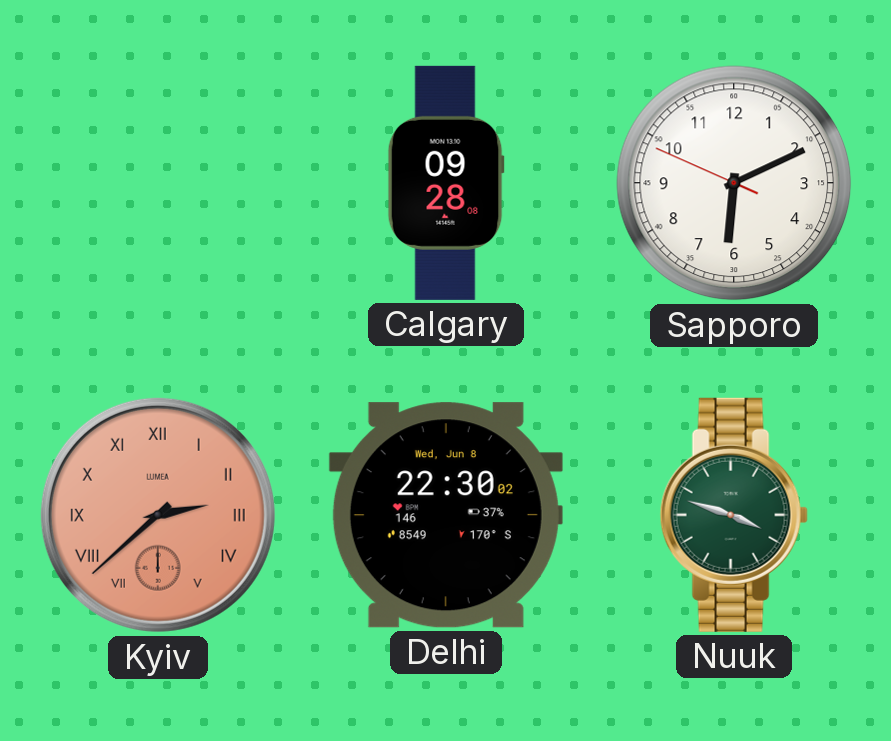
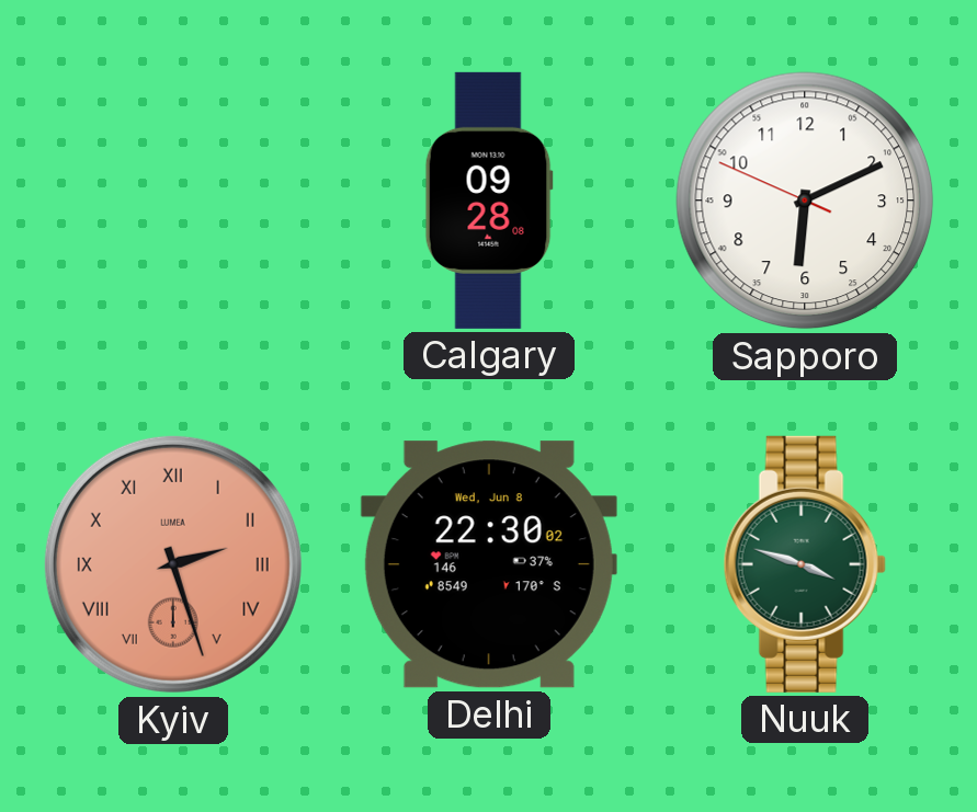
Kyiv: 2:38 -> 2:27
